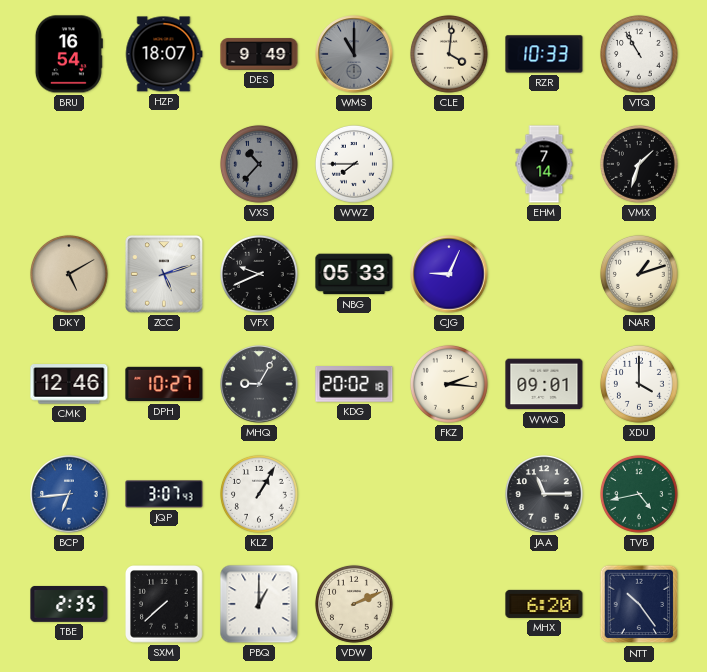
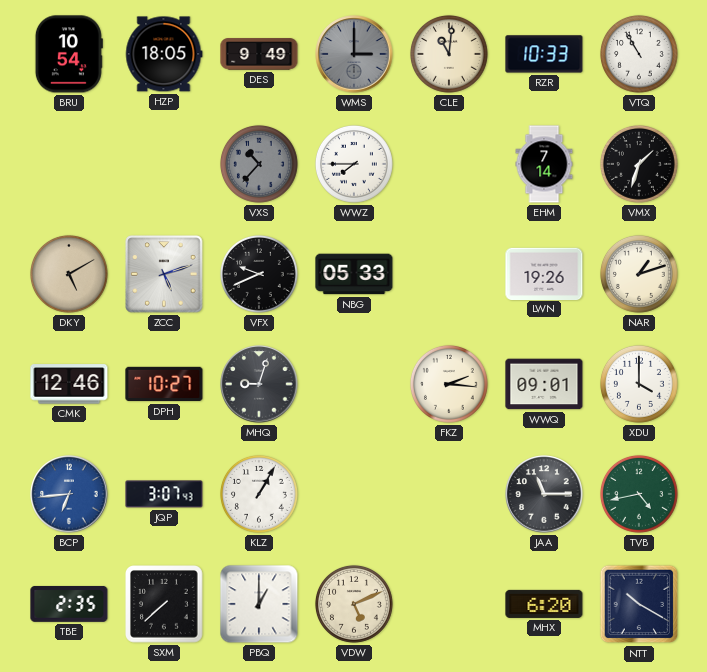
BRU: 16:54 -> 10:54
HZP: 18:07 -> 18:05
WMS: 11:00 -> 3:00
CLE: 4:01 -> 11:01
CJG: 9:04 -> none
LWN: none -> 19:26
MHQ: 9:05 -> 9:03
KDG: 20:02 -> none
VDW: 2:11 -> 5:11
NTT: 10:24 -> 10:20
